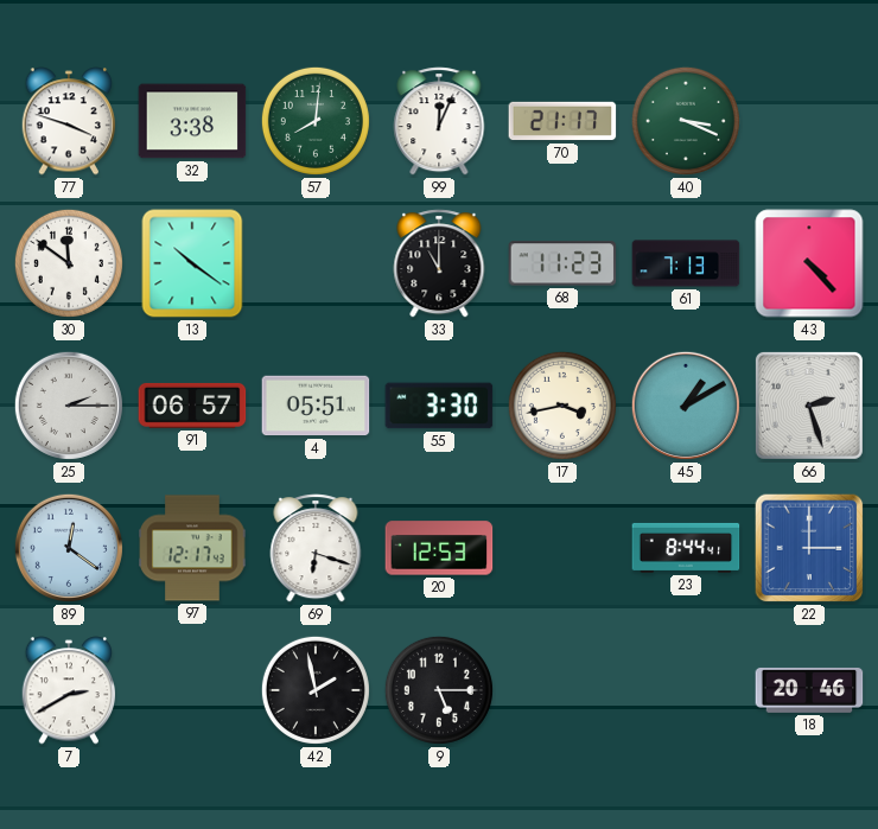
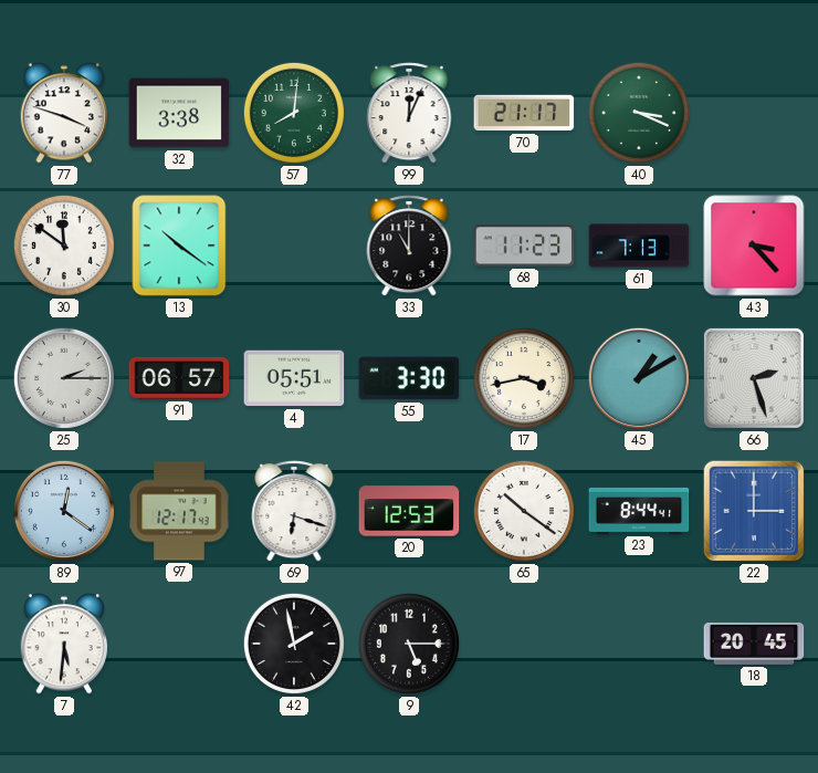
43: 4:23 -> 3:23
65: none -> 10:21
7: 2:40 -> 5:31
18: 20:46 -> 20:45
